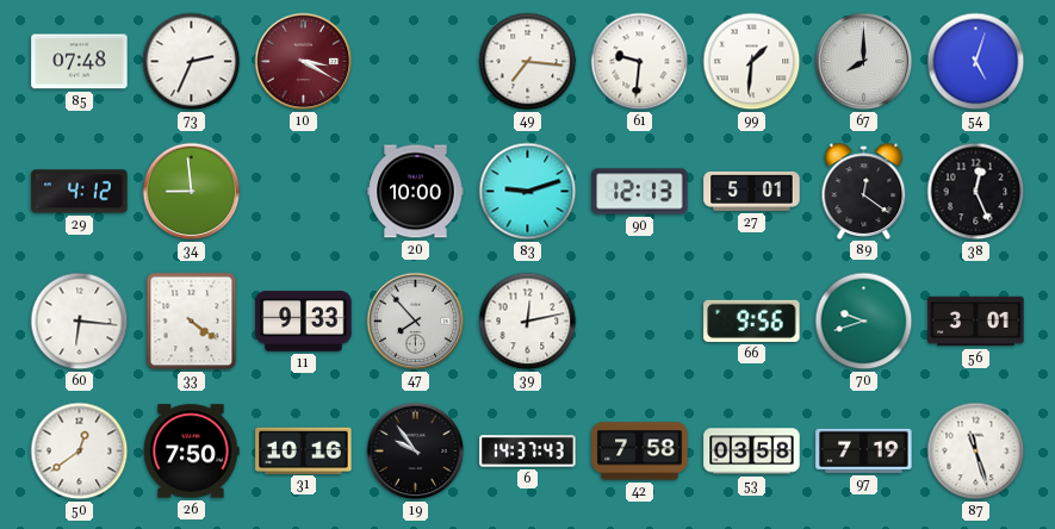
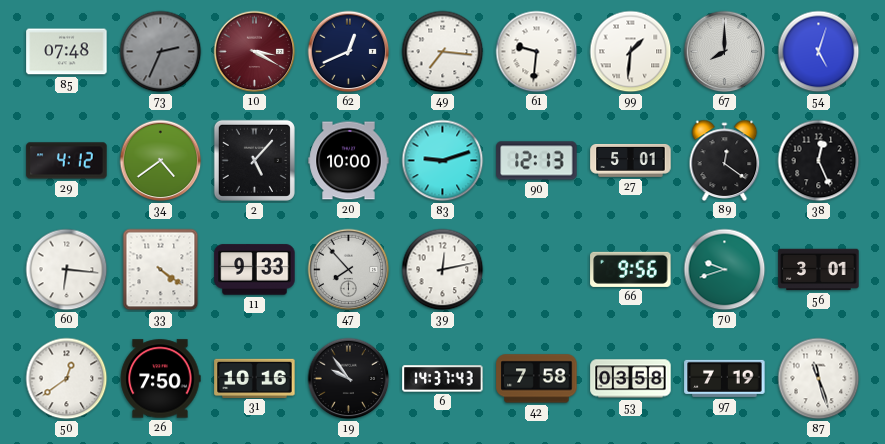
73 dial: white -> grey
62: none -> 12:41
34: 8:59 -> 4:39
2: none -> 5:07
